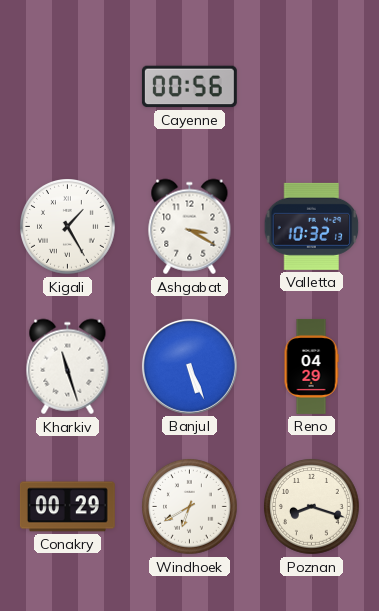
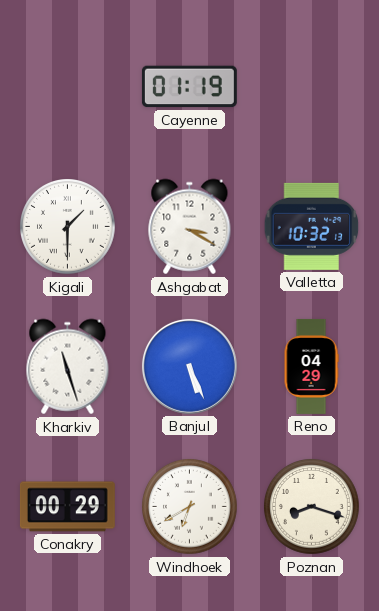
Cayenne: 00:56 -> 01:19
Kigali: 1:25 -> 1:30
